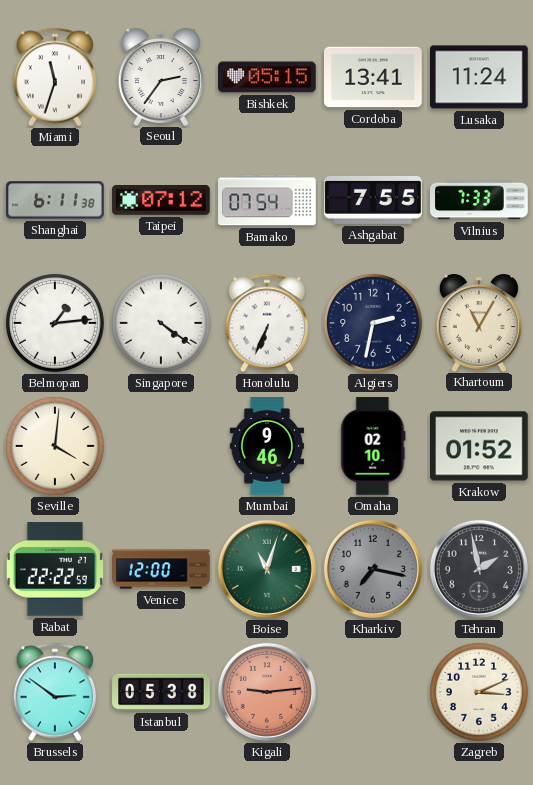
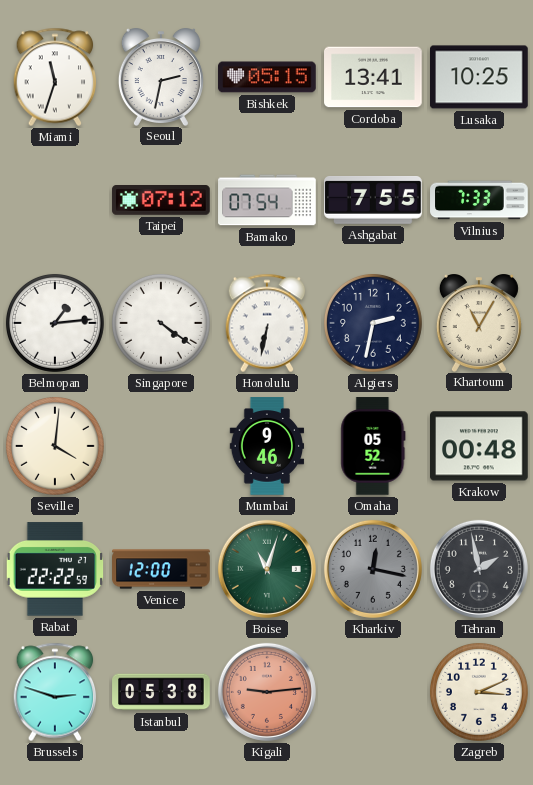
Seoul: 2:36 -> 2:32
Lusaka: 11:24 -> 10:25
Shanghai: 6:11 -> none
Honolulu: 6:34 -> 6:32
Omaha: 02:10 -> 05:52
Krakow: 01:52 -> 00:48
Kharkiv: 7:17 -> 12:17
Brussels: 2:51 -> 2:48
